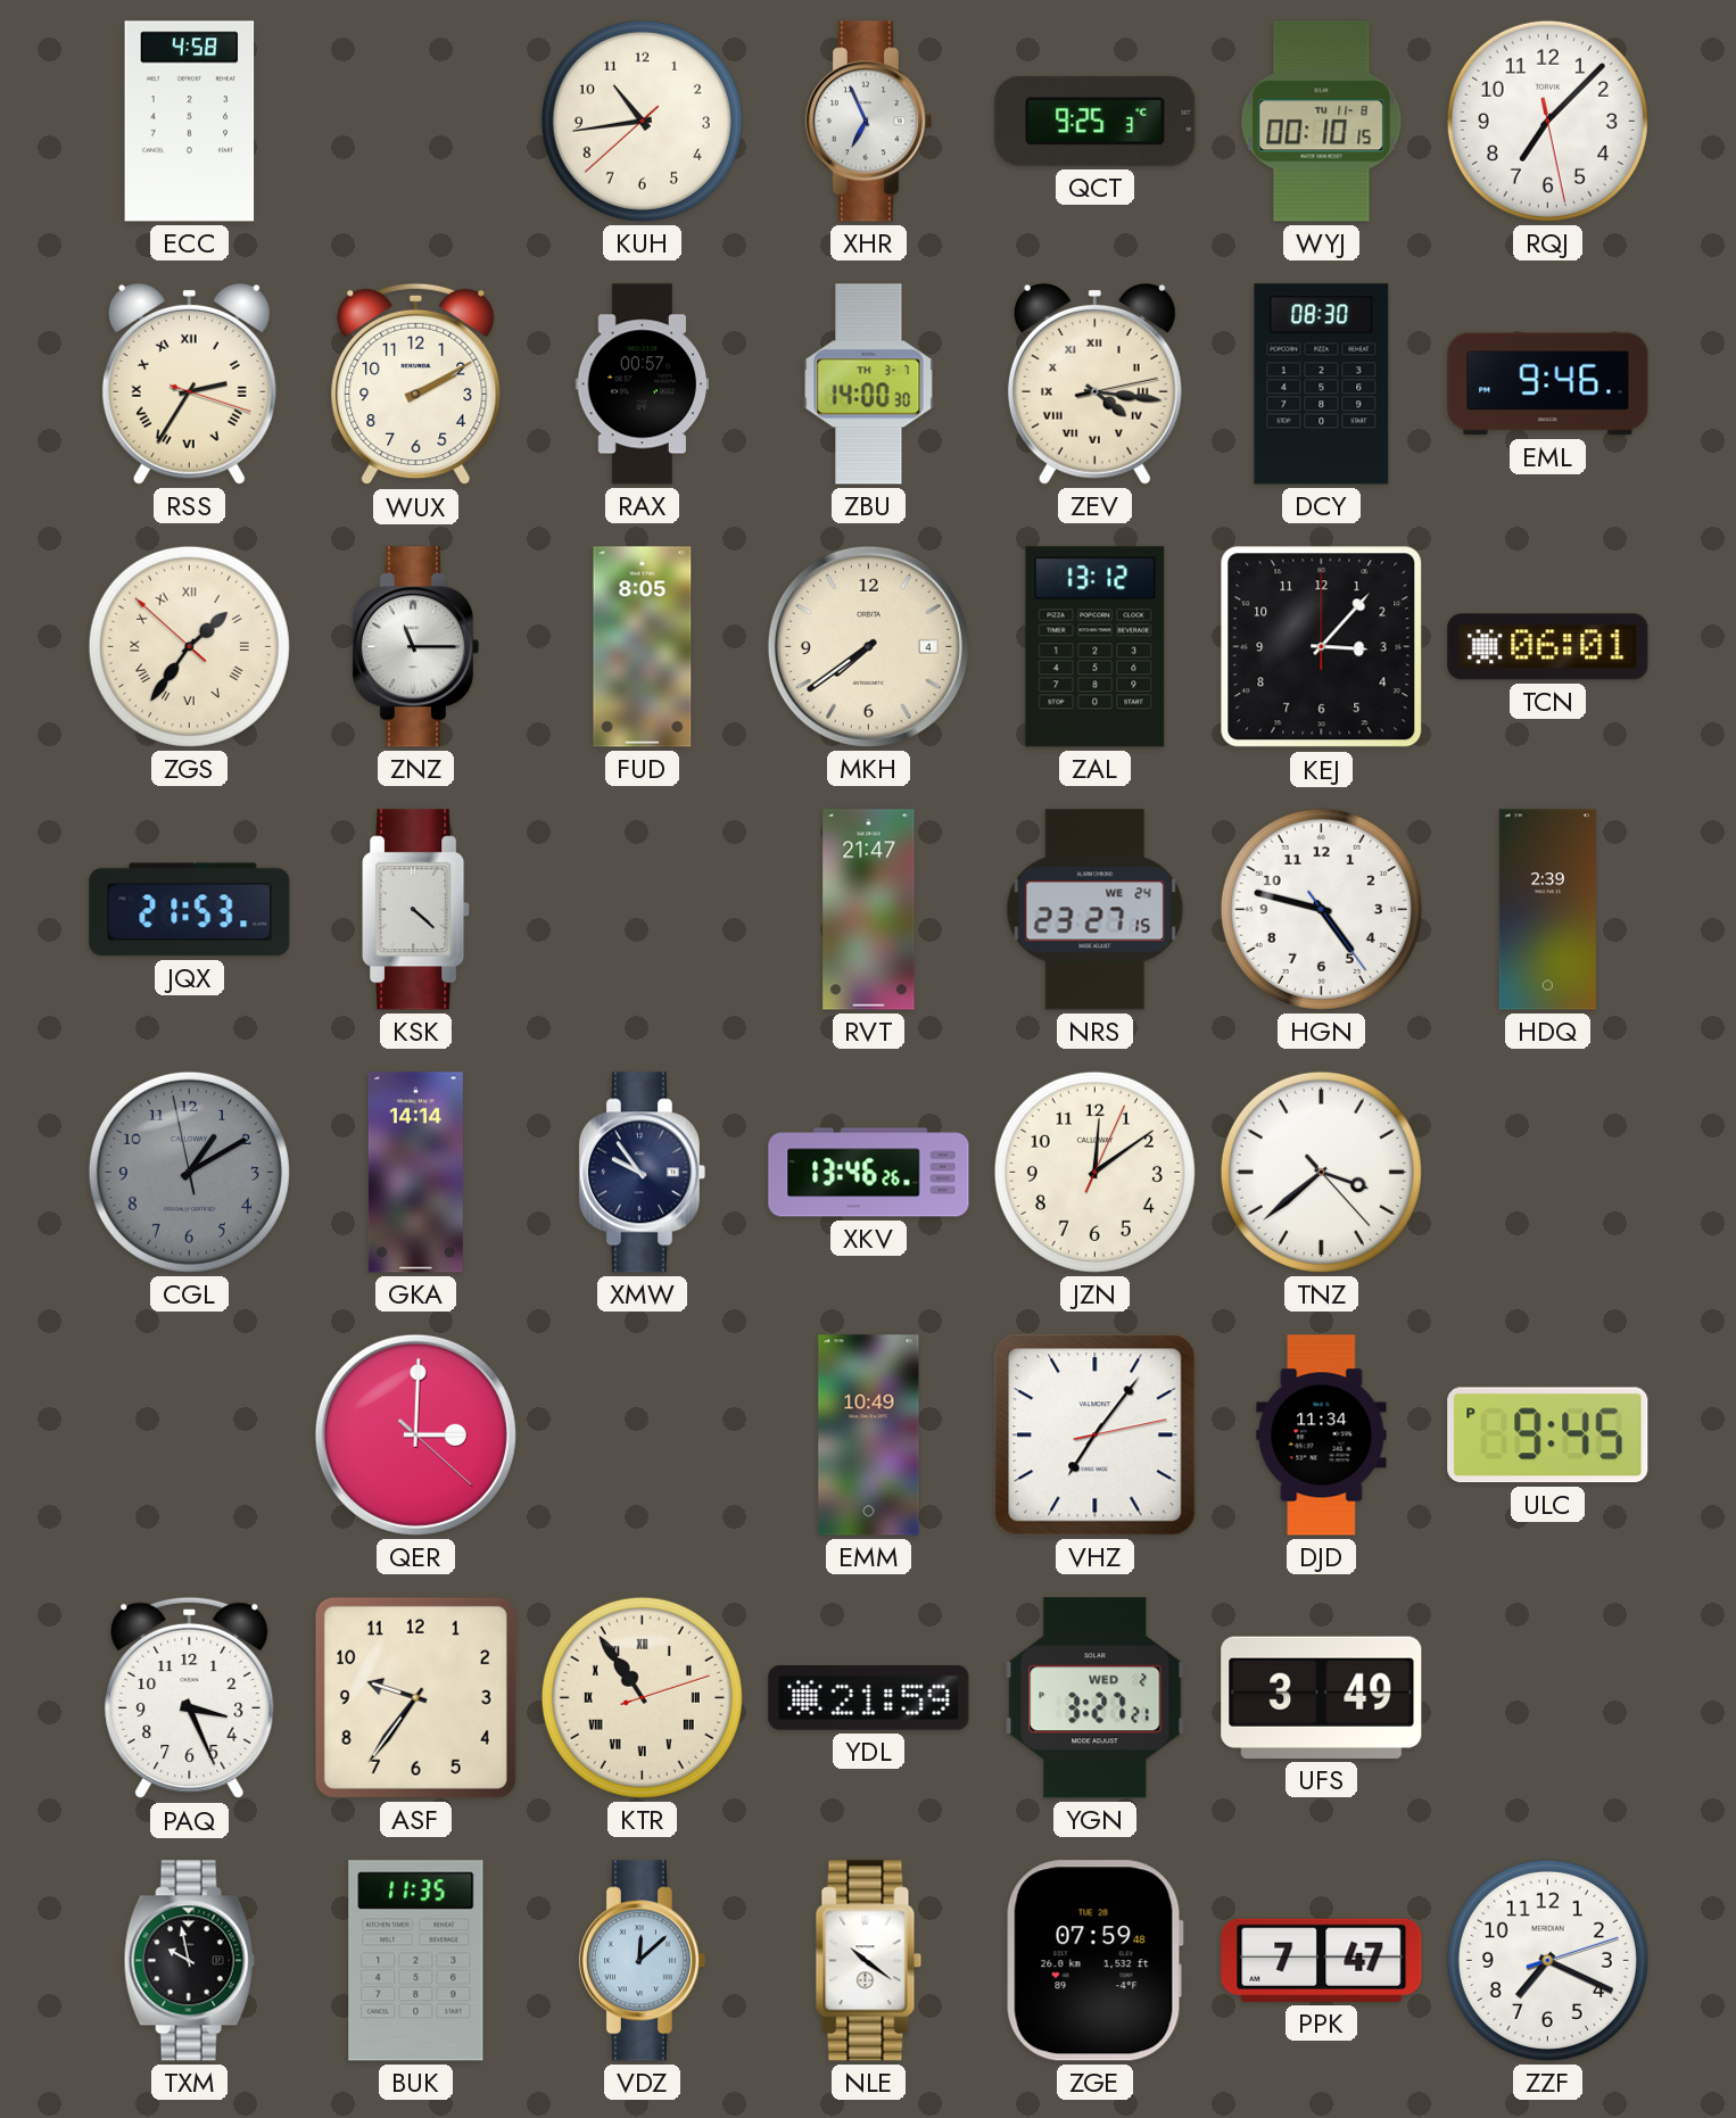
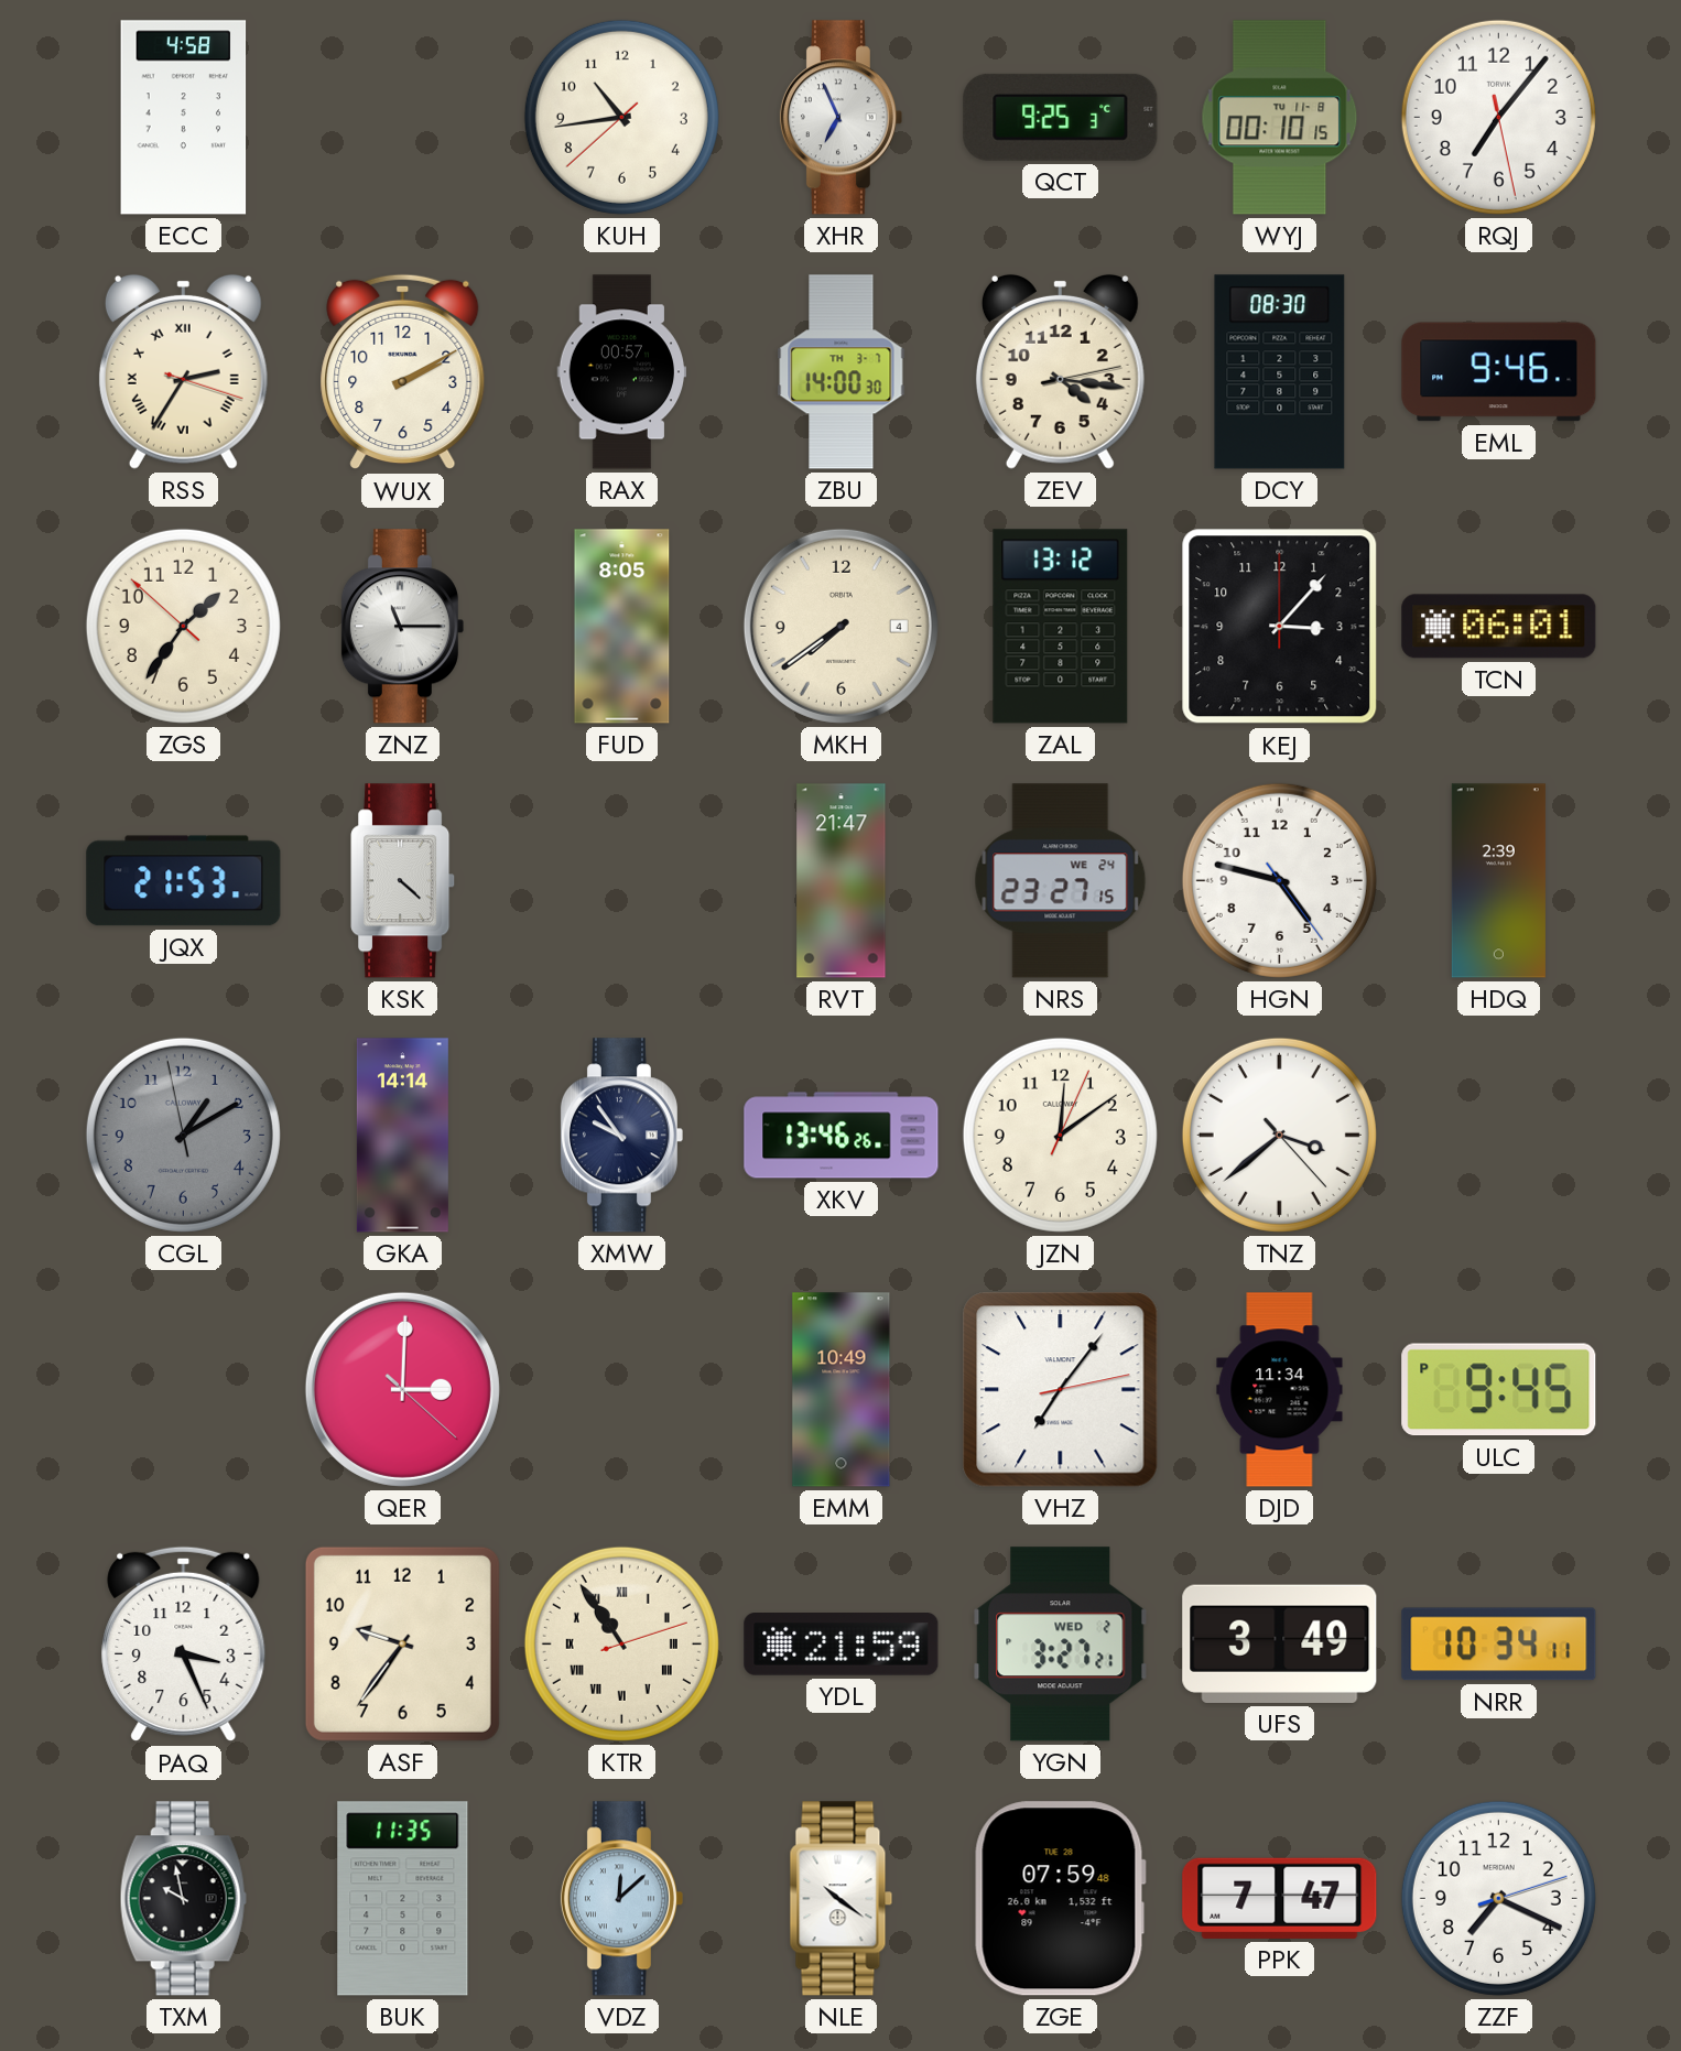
RQJ: 7:07 -> 7:06
ZEV numerals: Roman -> Arabic
ZGS numerals: Roman -> Arabic
NRR: none -> 10:34
